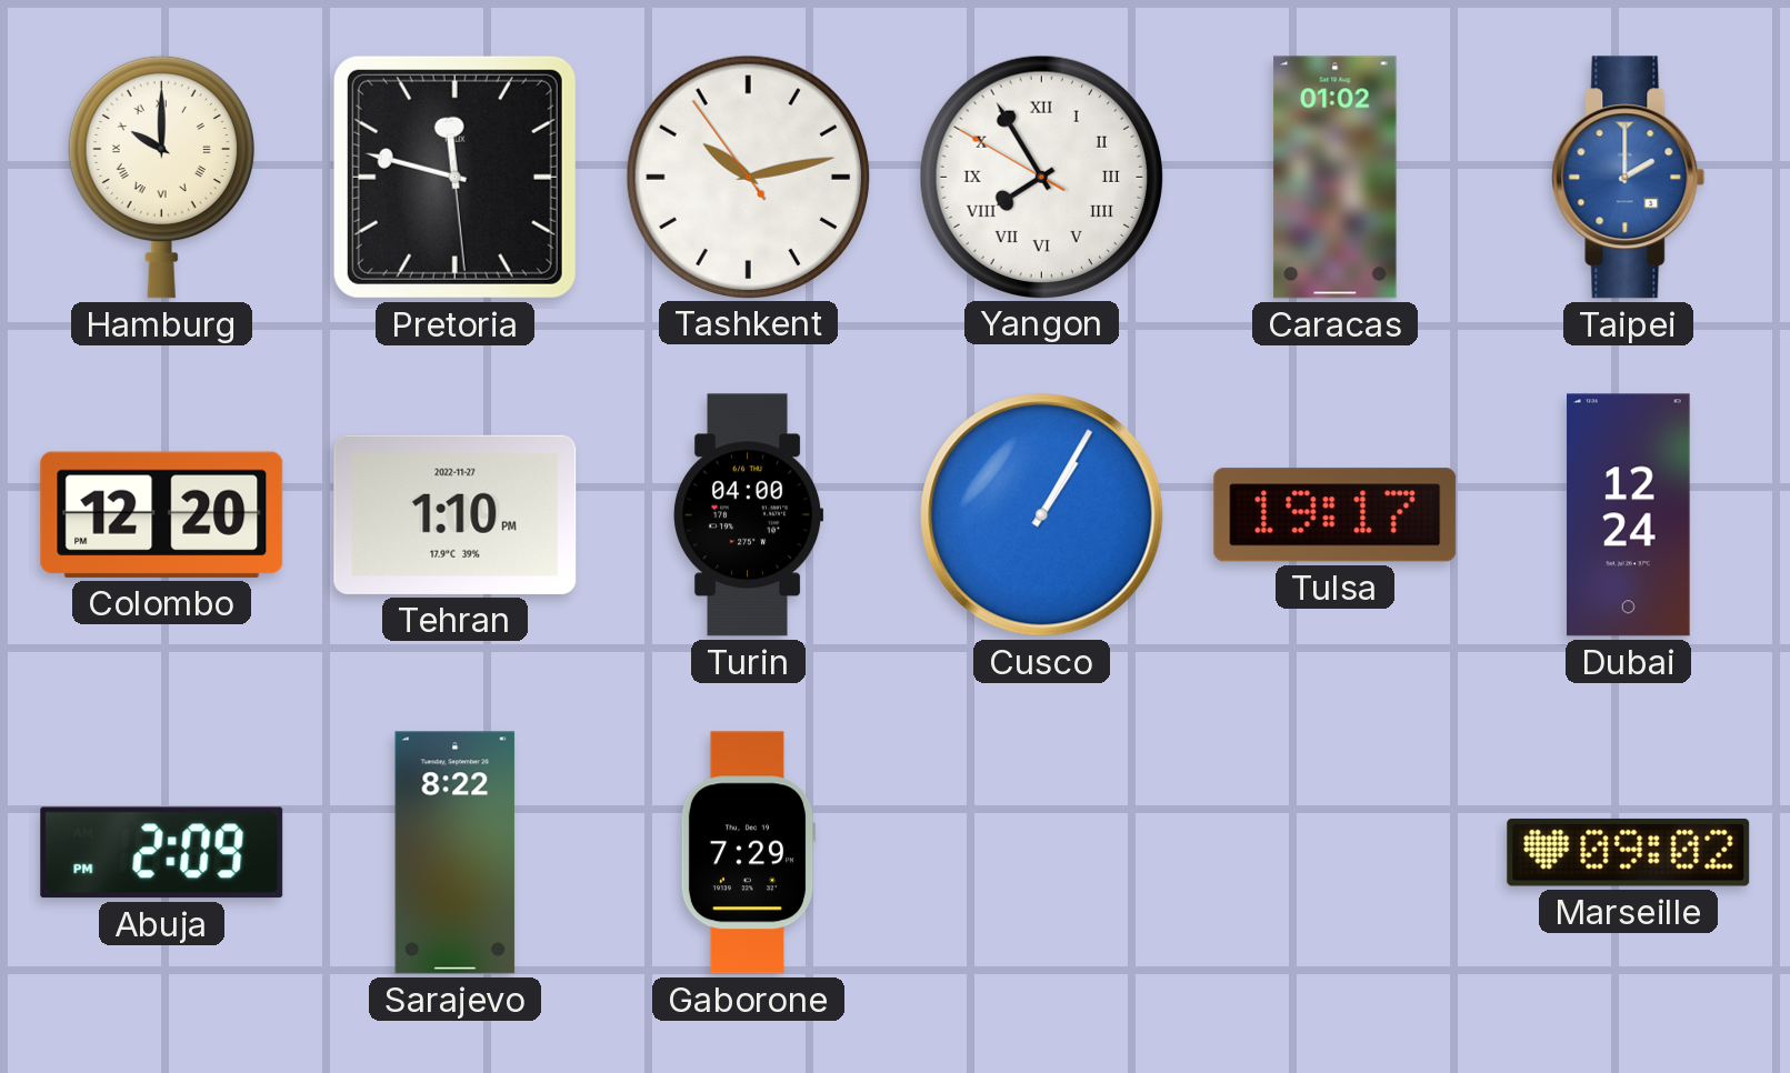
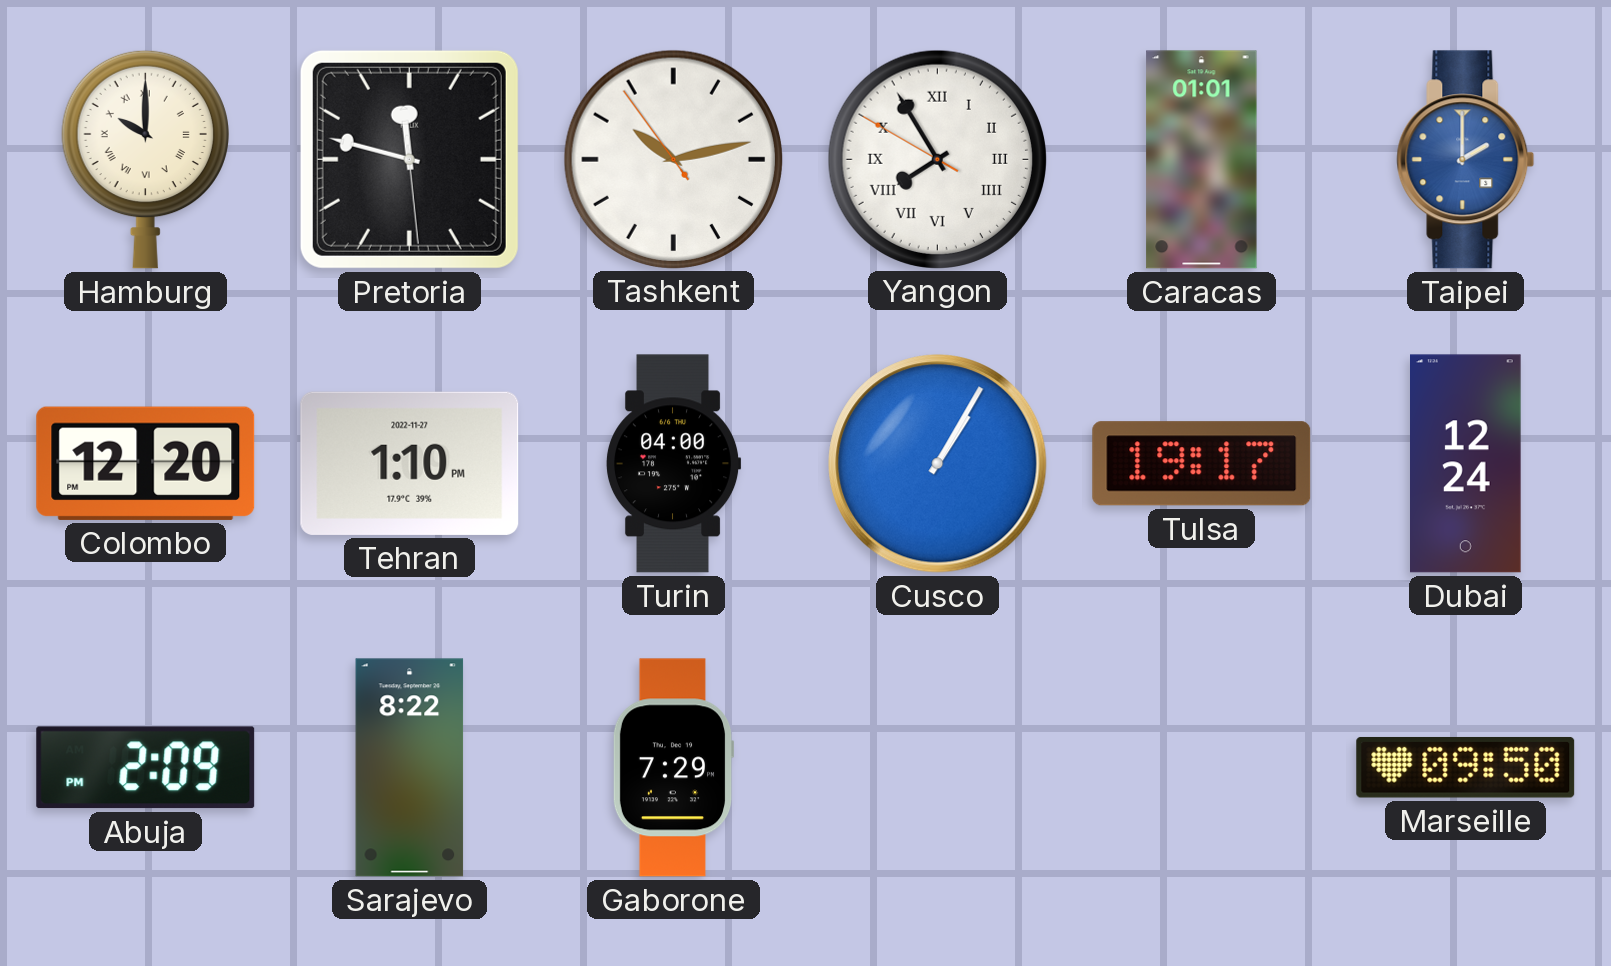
Caracas: 01:02 -> 01:01
Marseille: 09:02 -> 09:50
